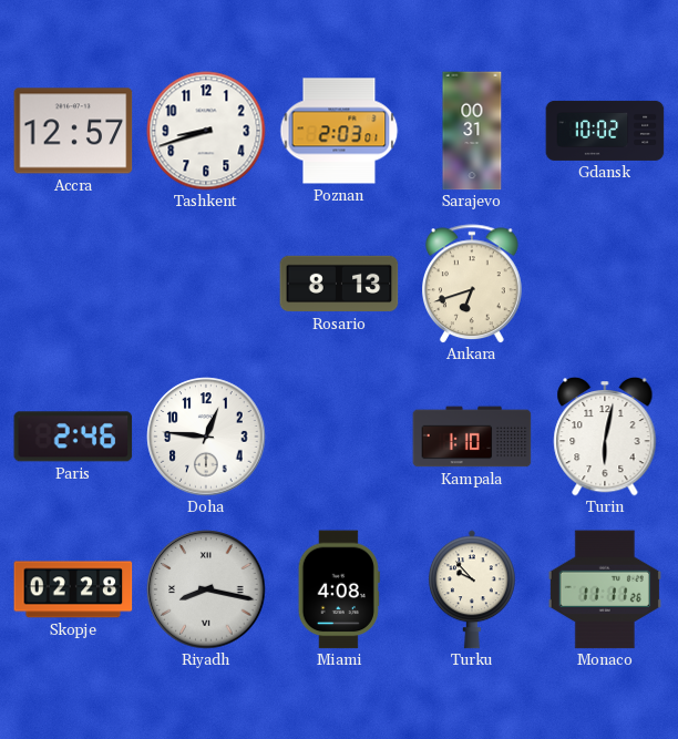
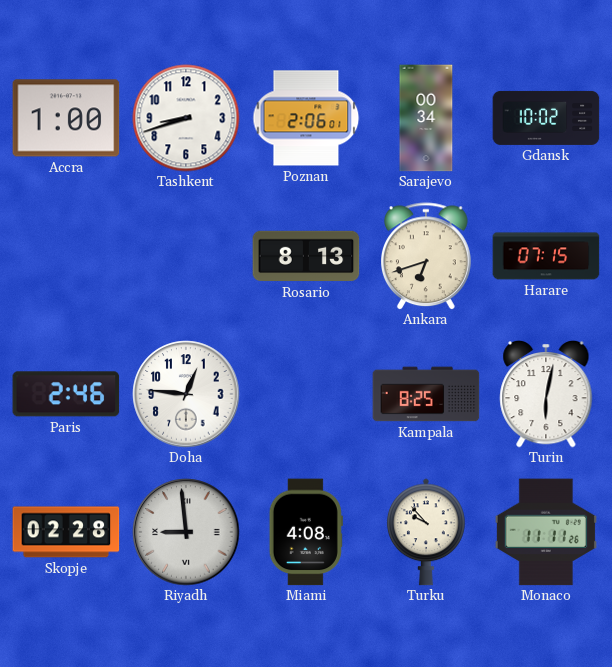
Accra: 12:57 -> 1:00
Poznan: 2:03 -> 2:06
Sarajevo: 00:31 -> 00:34
Harare: none -> 07:15
Kampala: 1:10 -> 8:25
Riyadh: 8:17 -> 8:59
